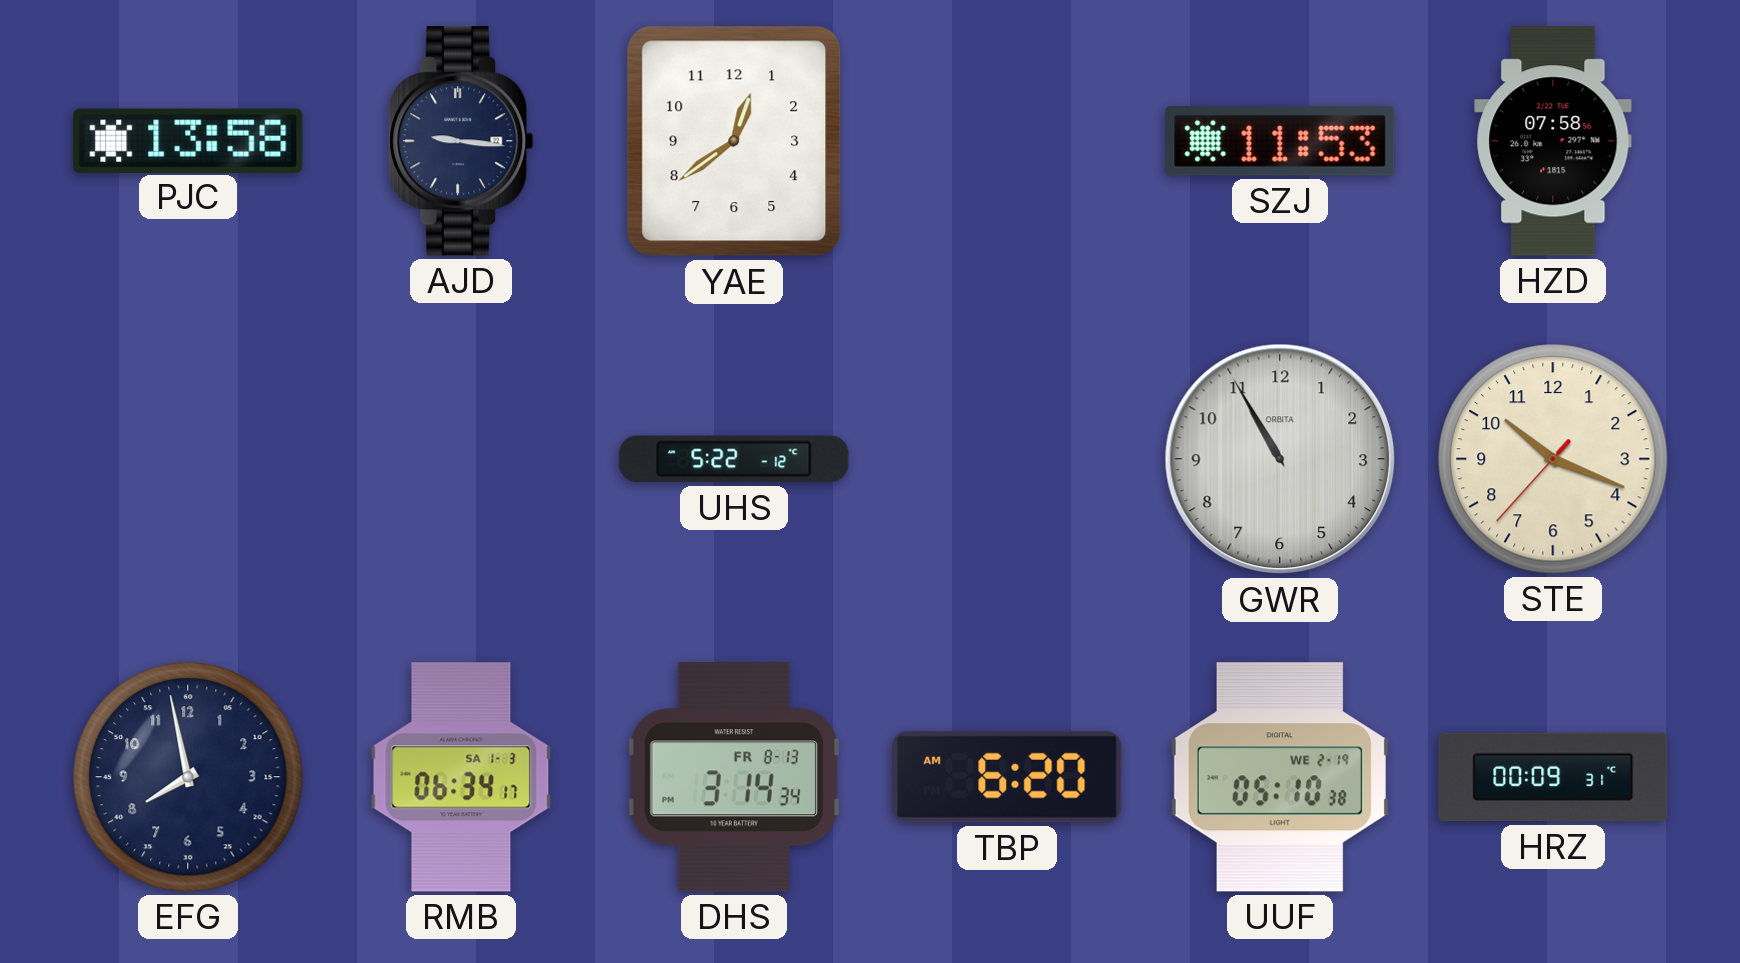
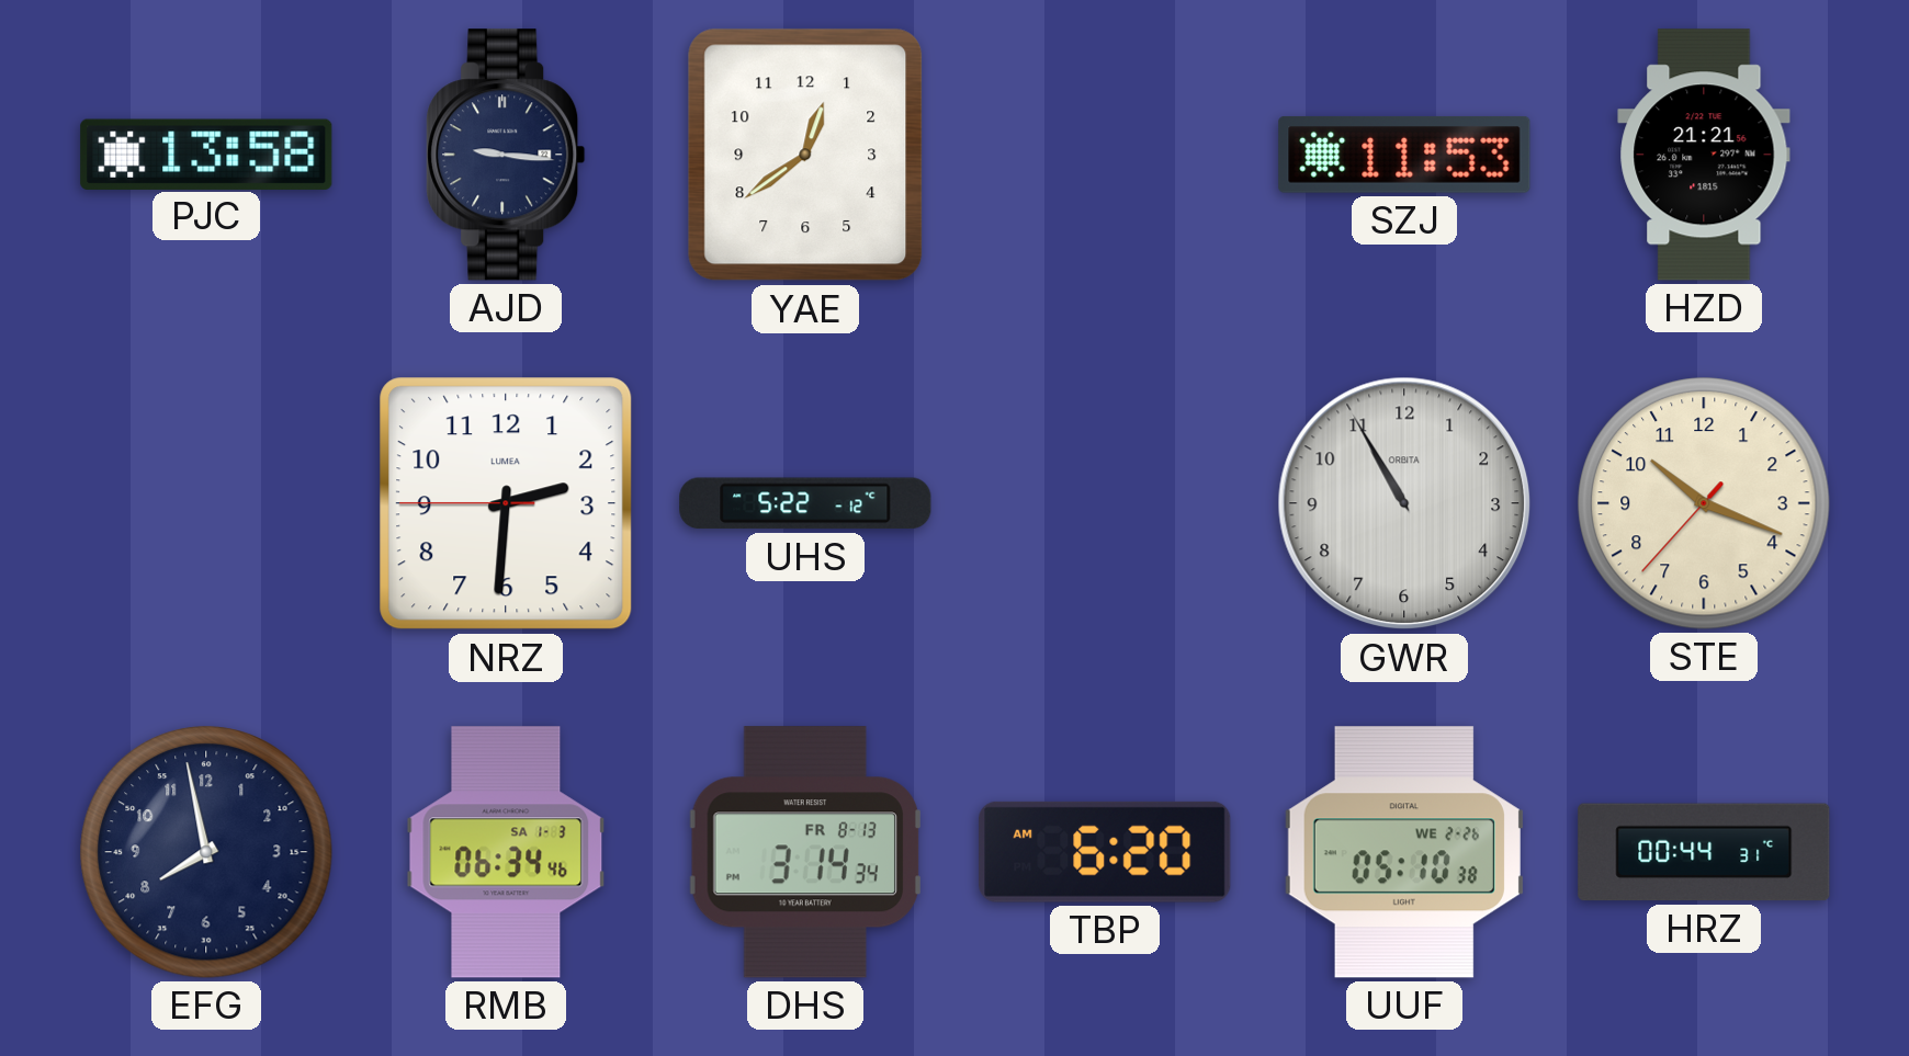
HZD: 07:58 -> 21:21
NRZ: none -> 2:30
RMB: 06:34:17 -> 06:34:46
UUF date: WE 2-19 -> WE 2-26
HRZ: 00:09 -> 00:44
